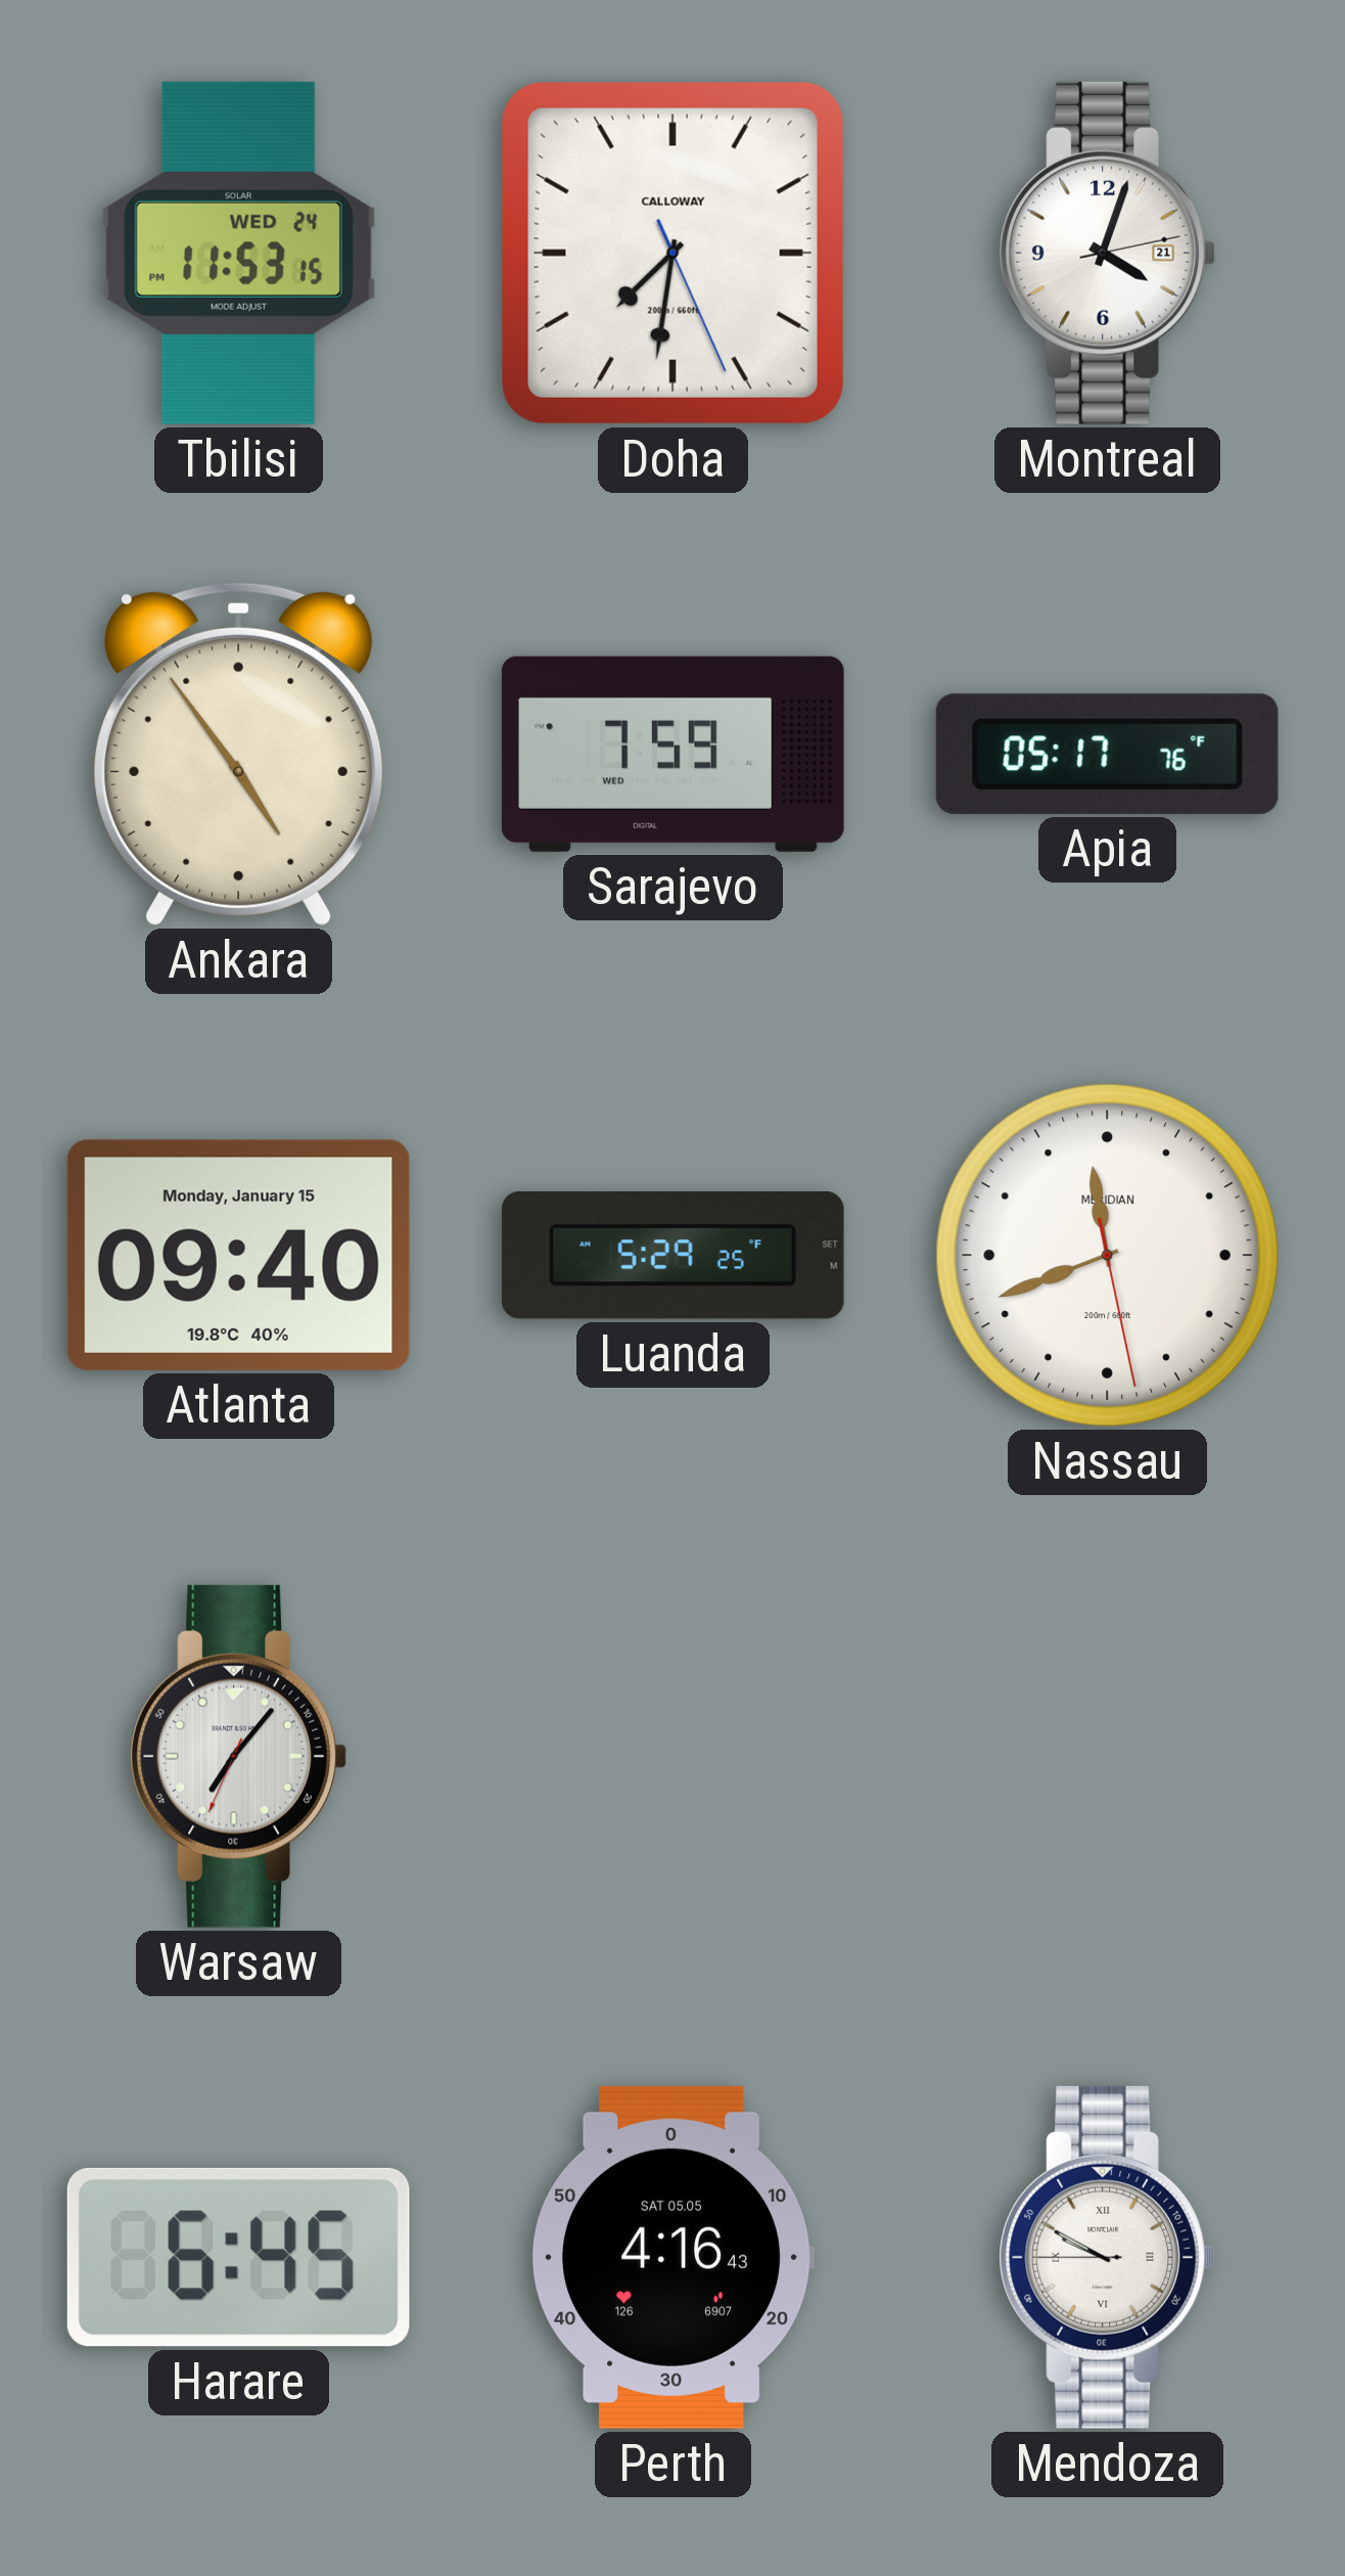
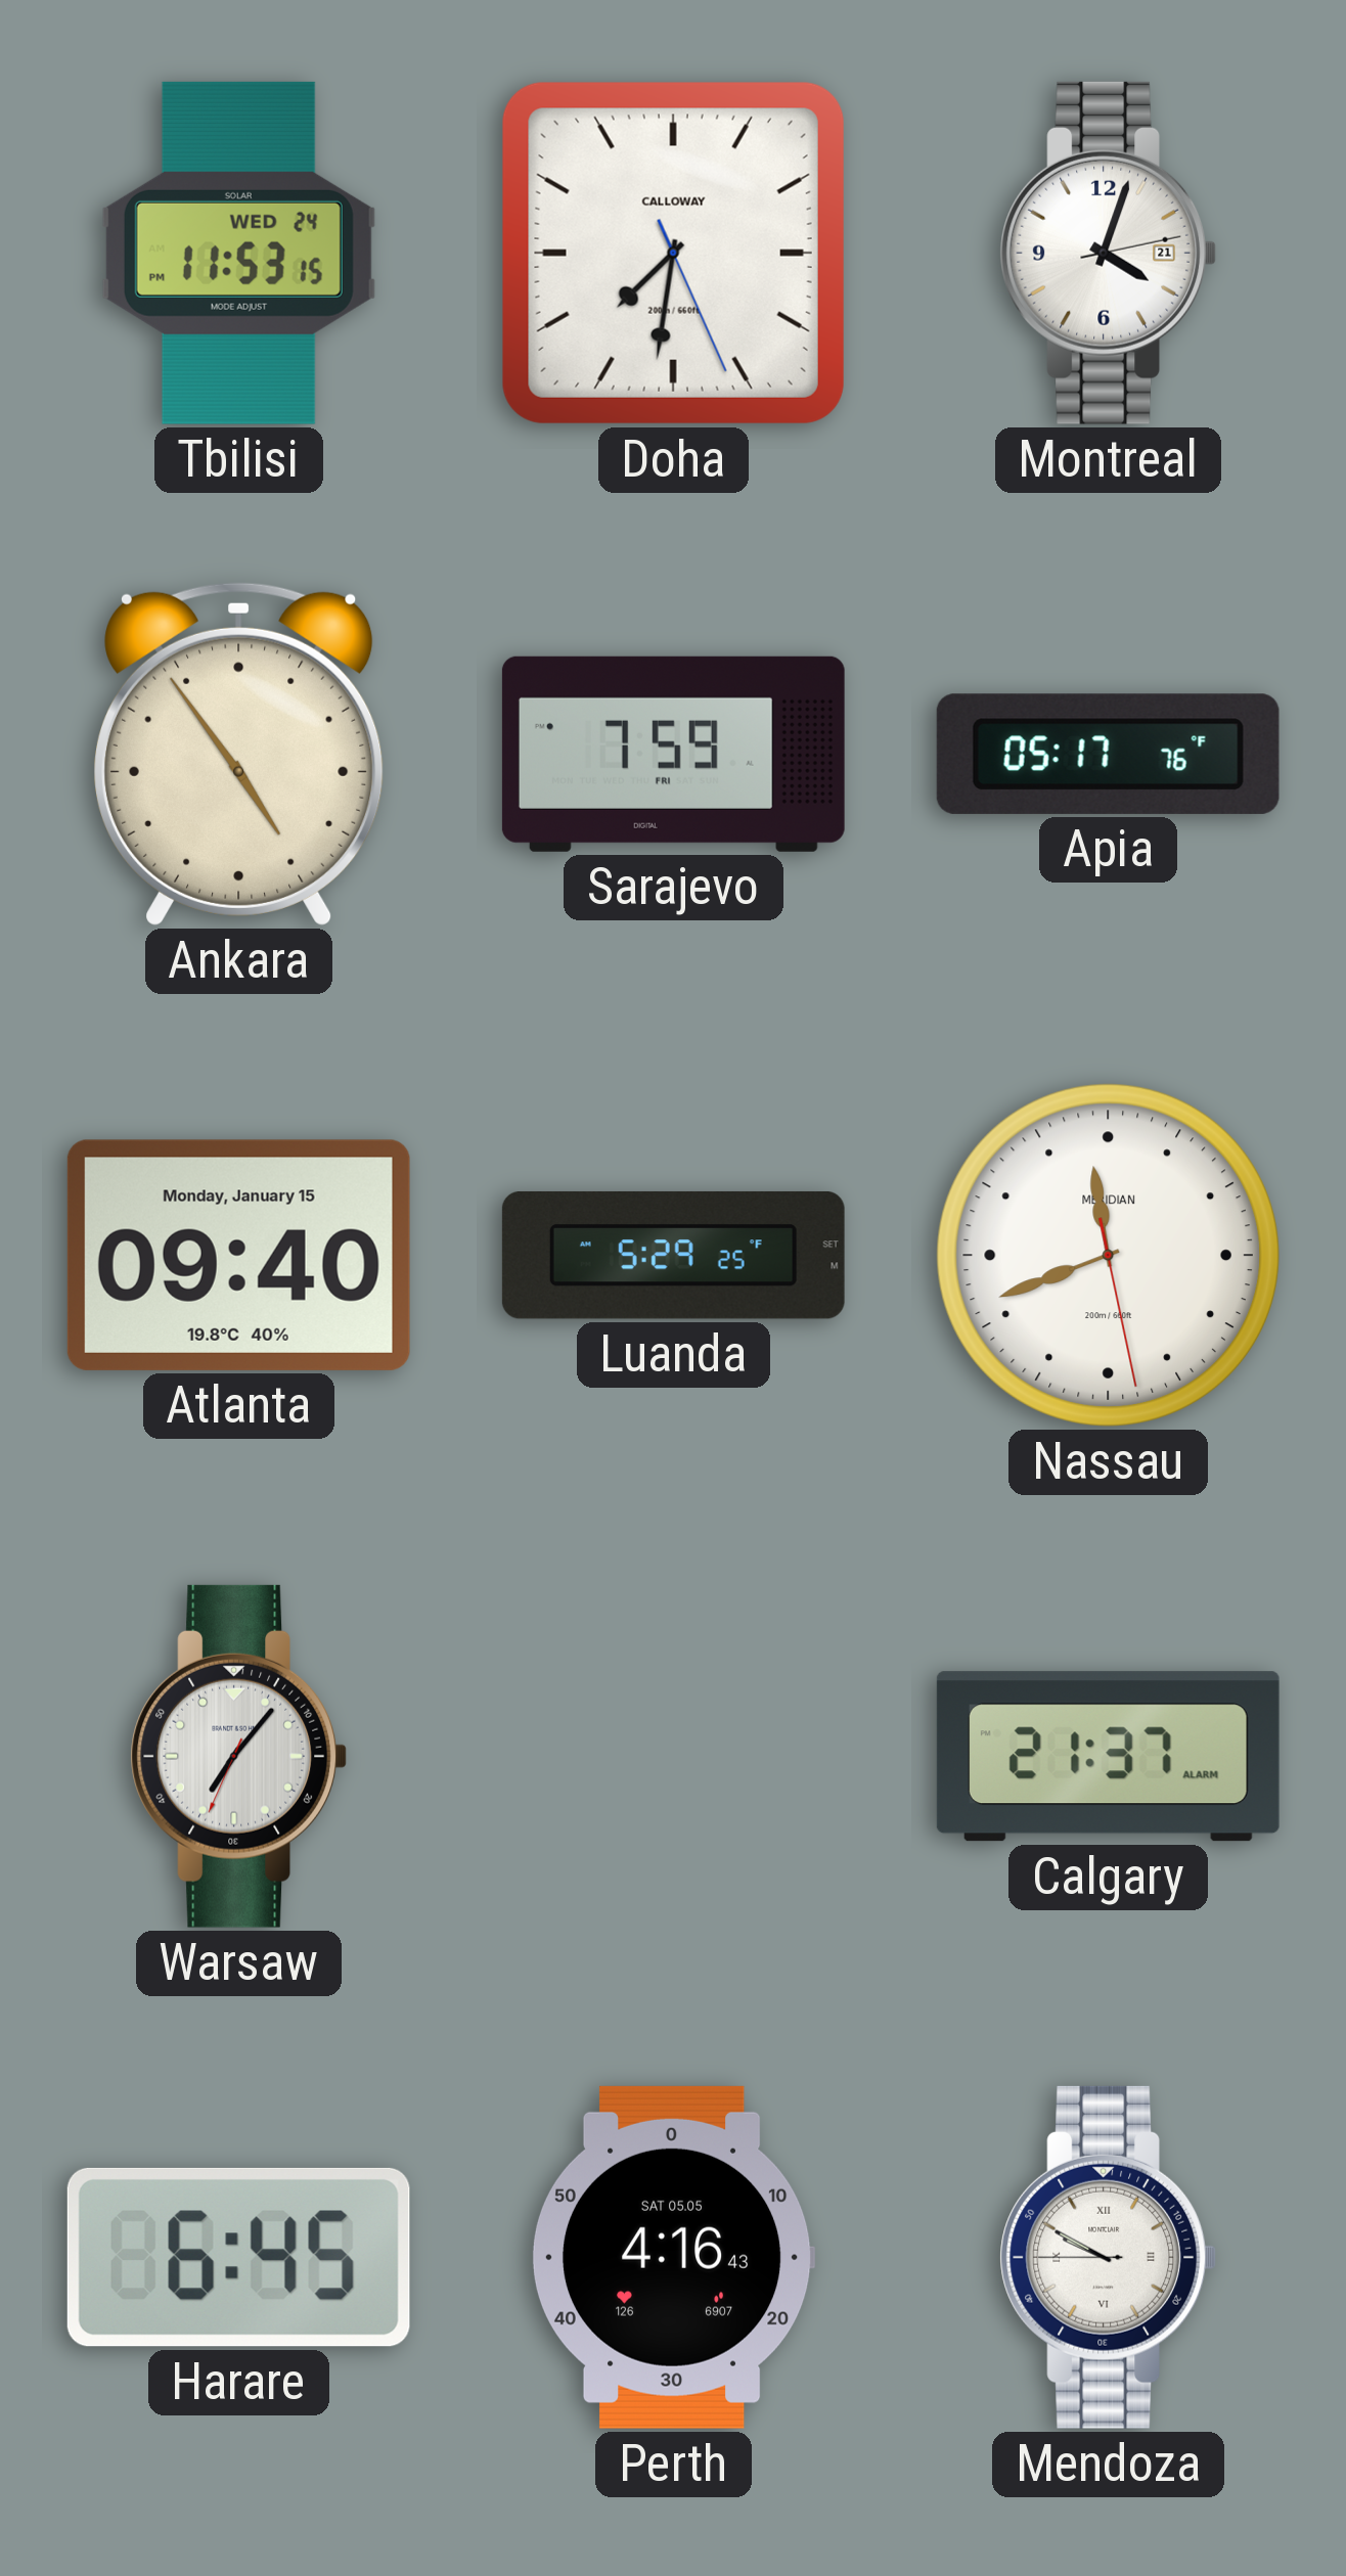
Sarajevo date: WED -> FRI
Calgary: none -> 21:37
